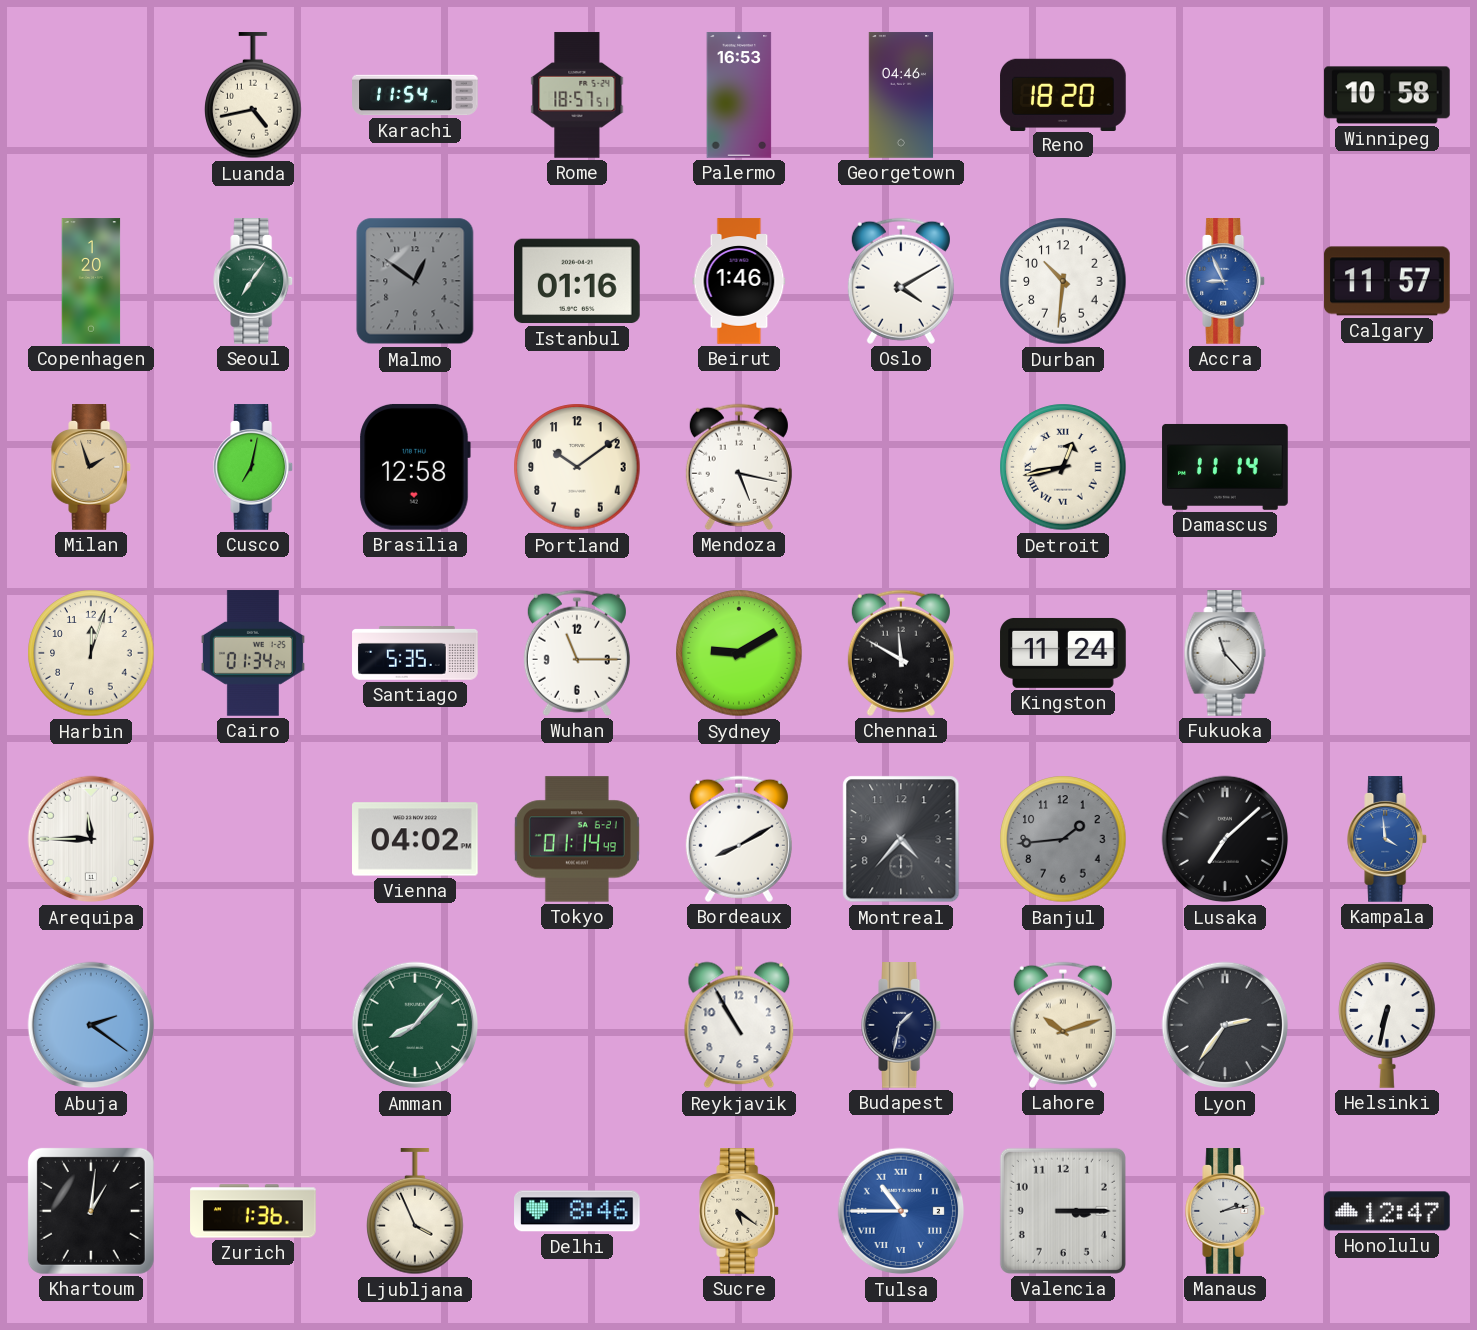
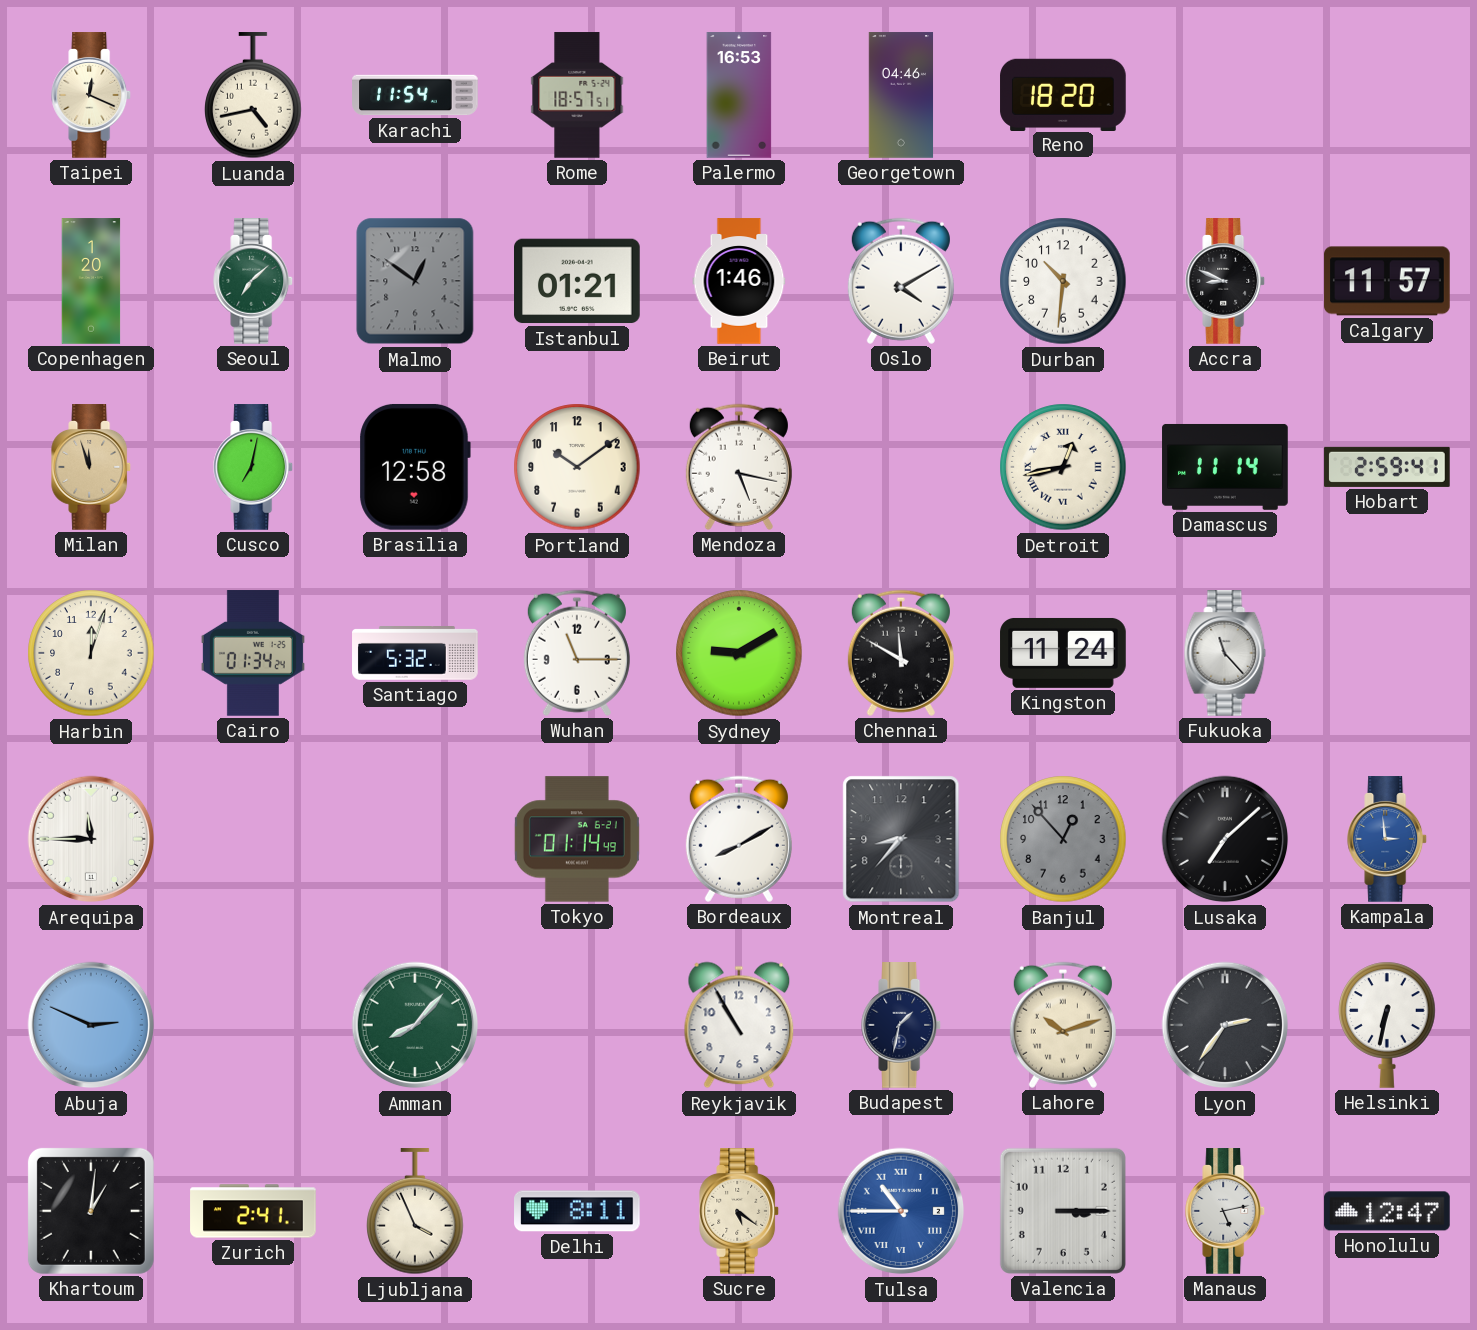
Taipei: none -> 12:19
Winnipeg: 10:58 -> none
Seoul: 7:06 -> 7:08
Istanbul: 01:16 -> 01:21
Accra: 8:56 -> 8:49
Accra dial: blue -> black
Milan: 1:57 -> 11:57
Hobart: none -> 2:59
Santiago: 5:35 -> 5:32
Vienna: 04:02 -> none
Montreal: 4:37 -> 8:37
Banjul: 1:44 -> 12:53
Kampala: 3:59 -> 2:59
Abuja: 2:21 -> 2:49
Zurich: 1:36 -> 2:41
Delhi: 8:46 -> 8:11
Manaus: 2:13 -> 5:13
